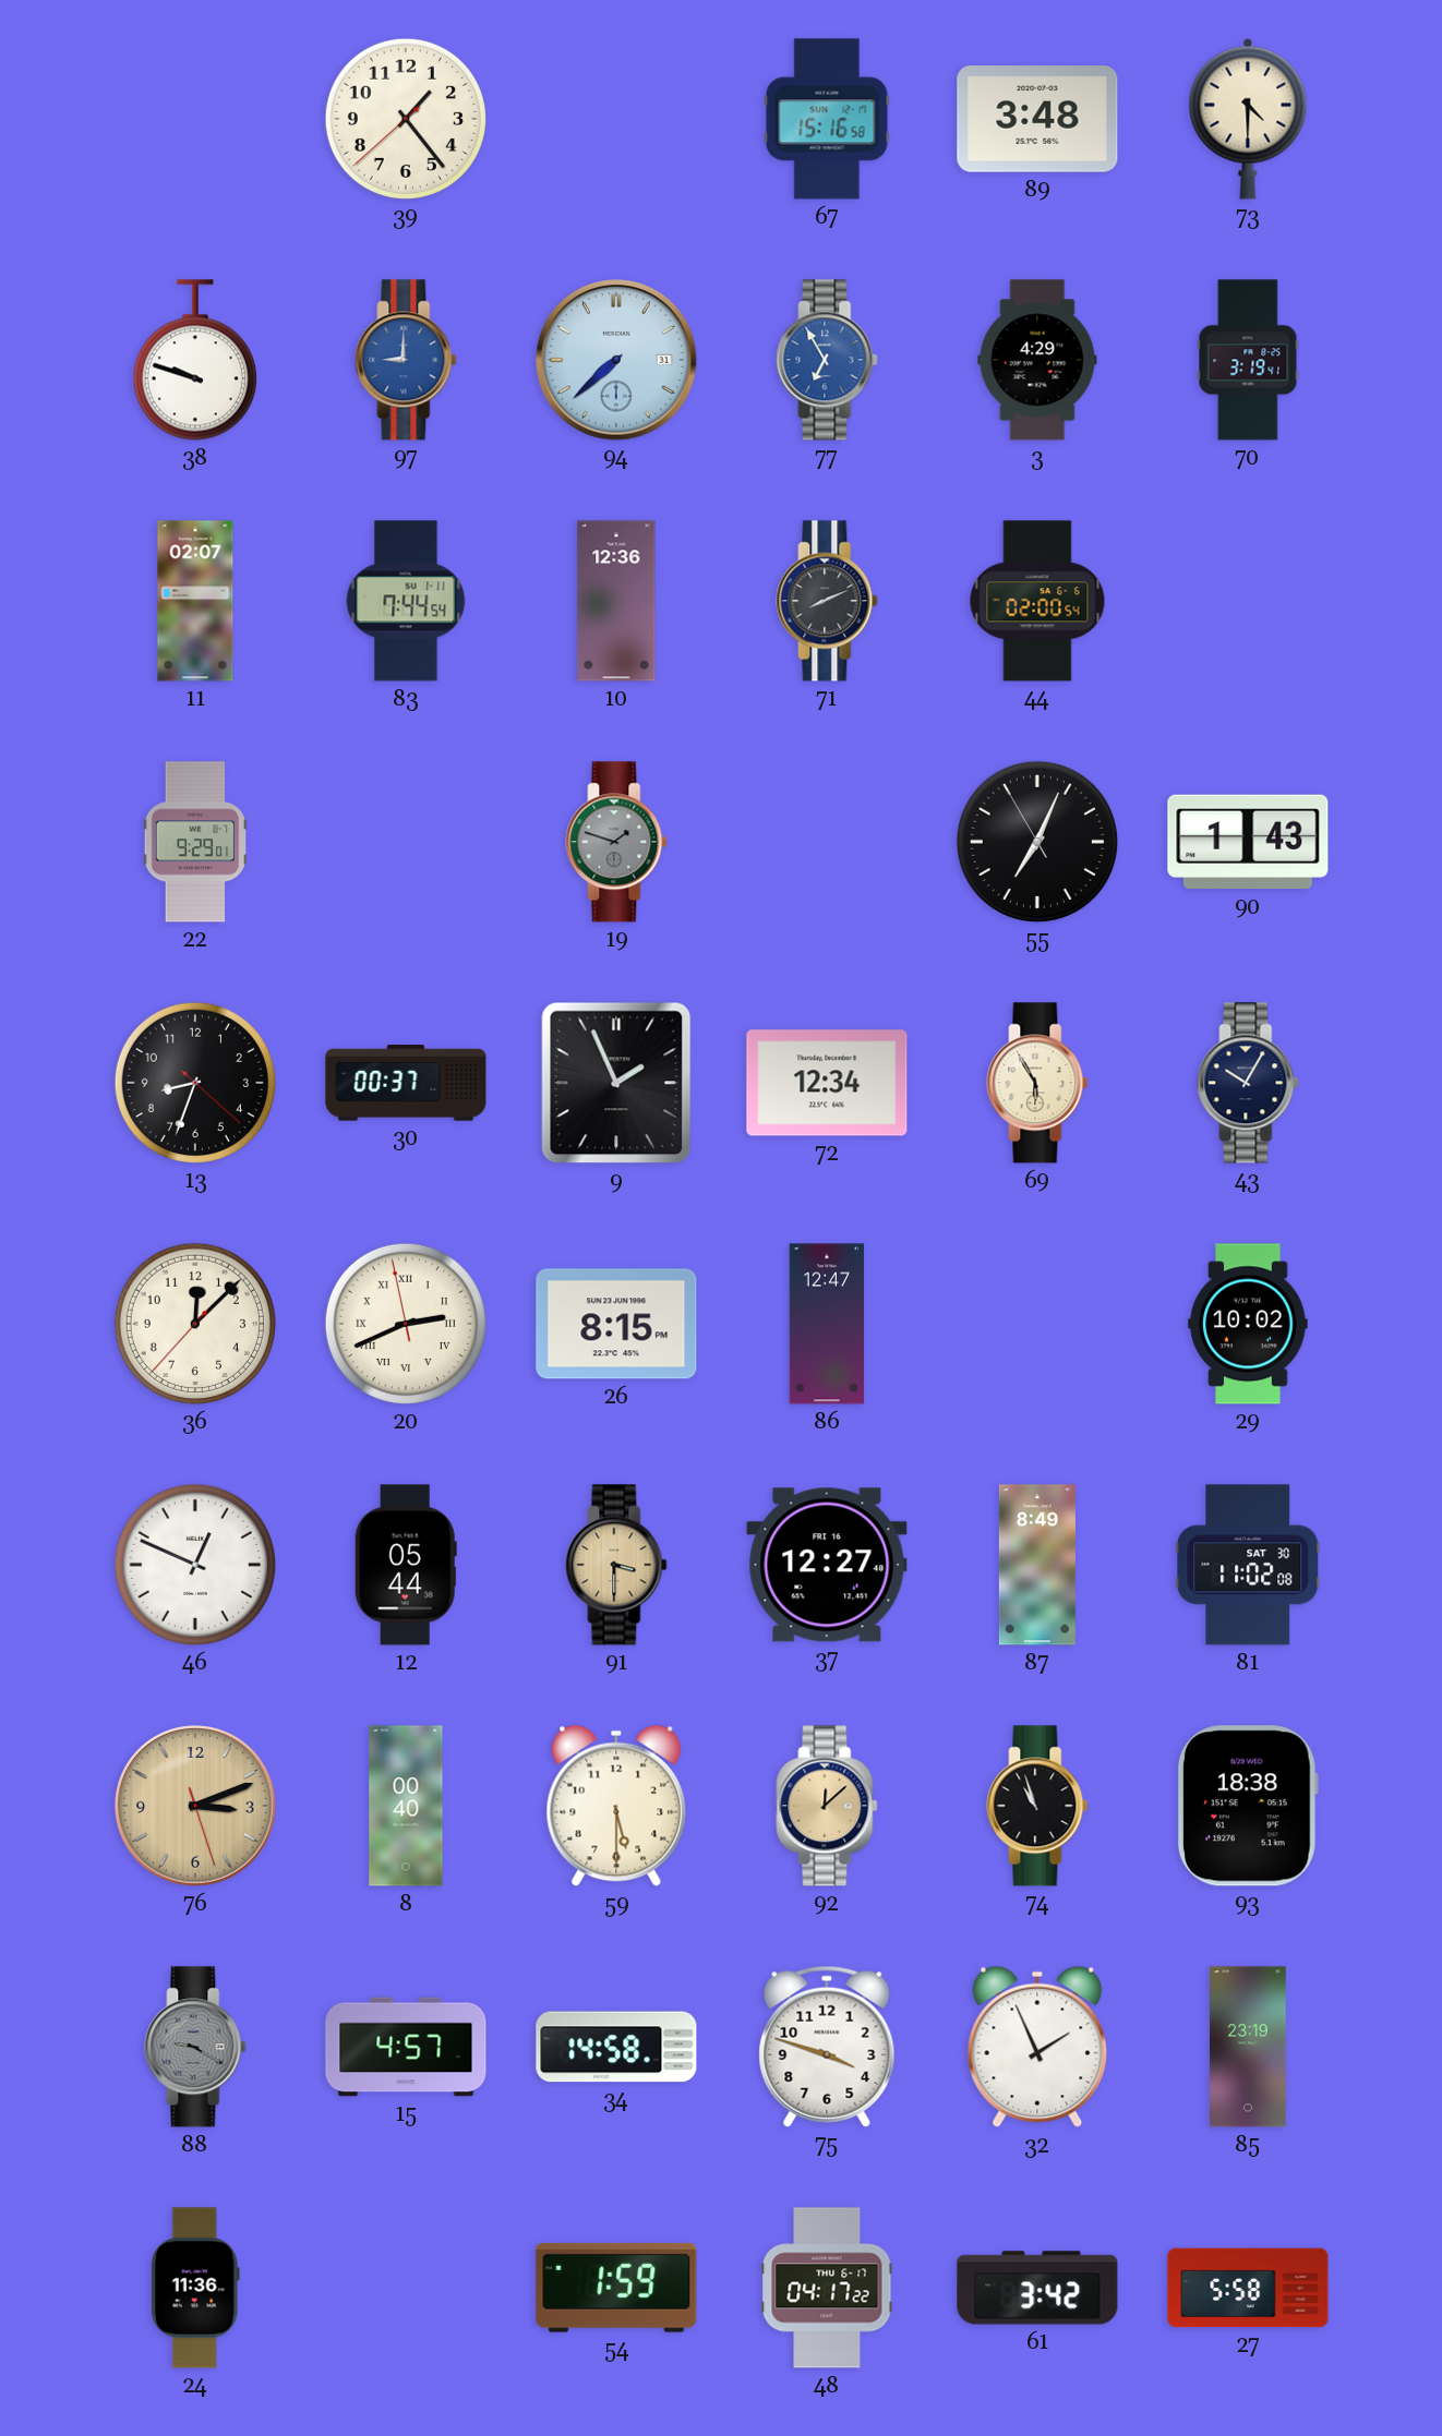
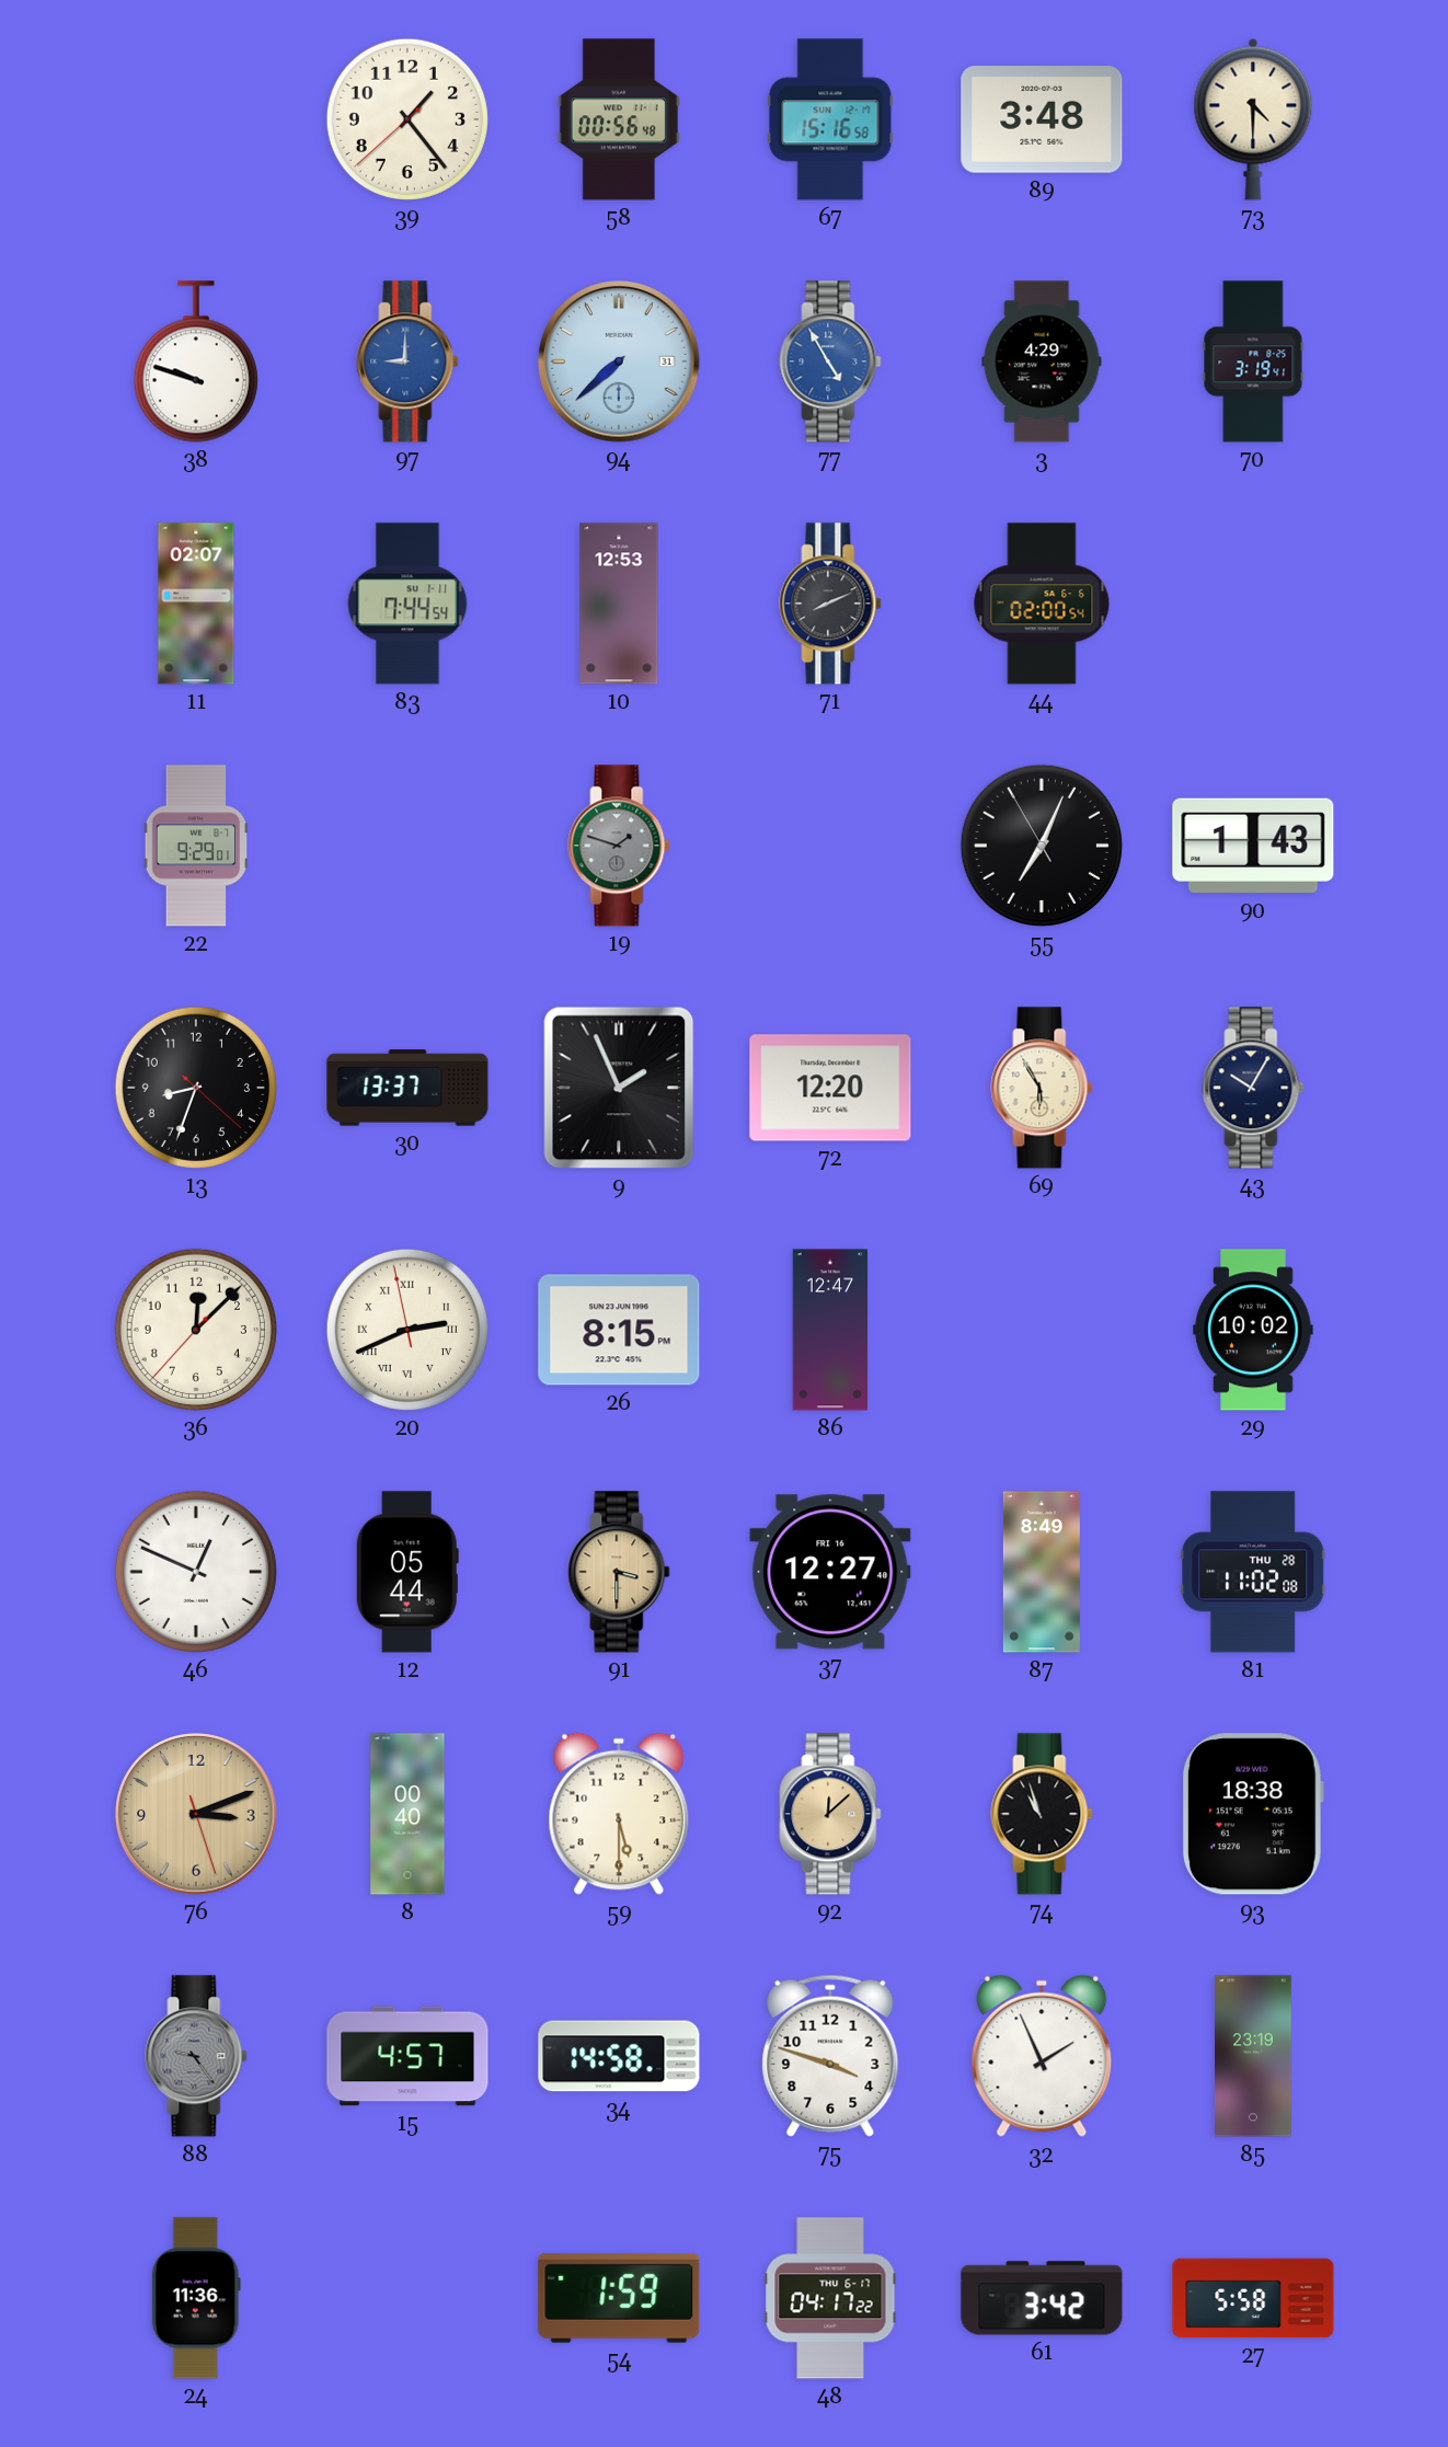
58: none -> 00:56
77: 6:55 -> 4:55
10: 12:36 -> 12:53
30: 00:37 -> 13:37
72: 12:34 -> 12:20
81 date: SAT 30 -> THU 28
88: 9:20 -> 9:24
